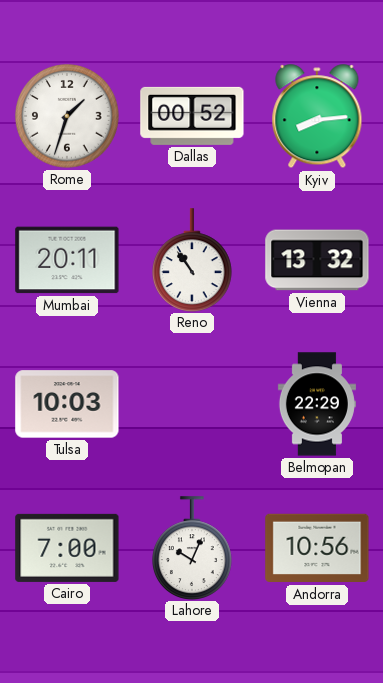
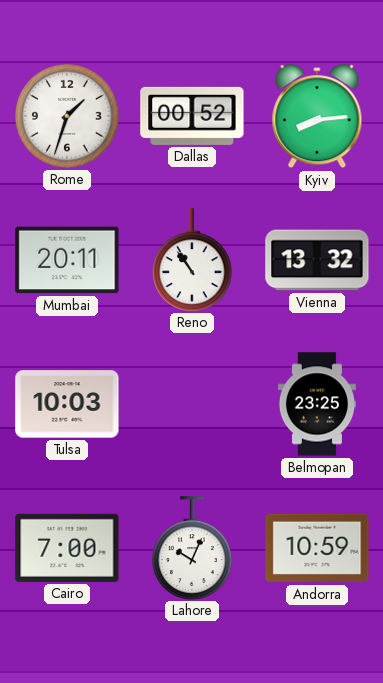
Belmopan: 22:29 -> 23:25
Andorra: 10:56 -> 10:59
